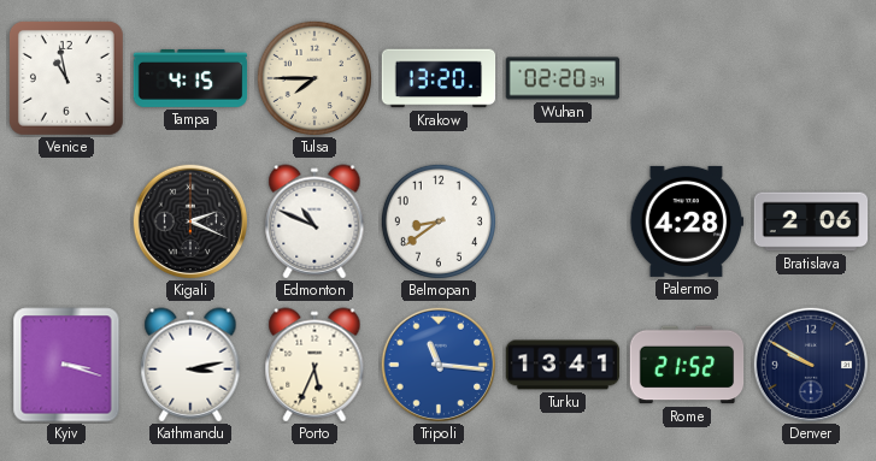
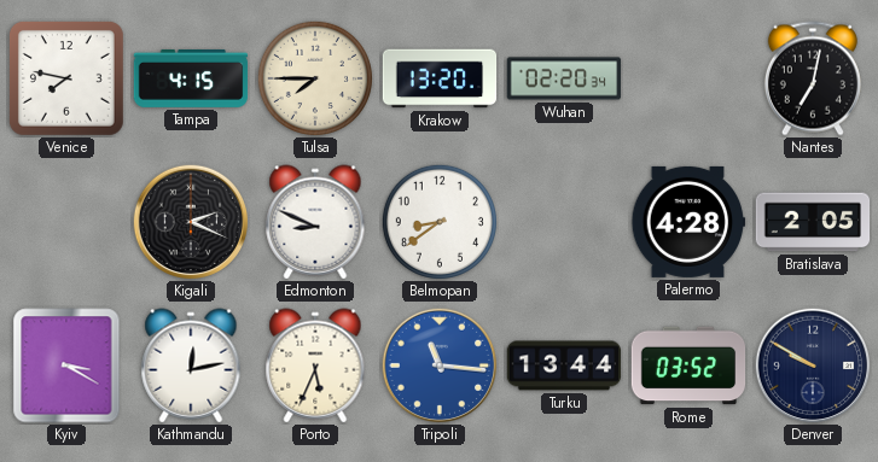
Venice: 10:58 -> 7:47
Nantes: none -> 7:02
Edmonton: 10:49 -> 8:49
Bratislava: 2:06 -> 2:05
Kyiv: 3:18 -> 3:20
Kathmandu: 3:13 -> 12:13
Turku: 13:41 -> 13:44
Rome: 21:52 -> 03:52
